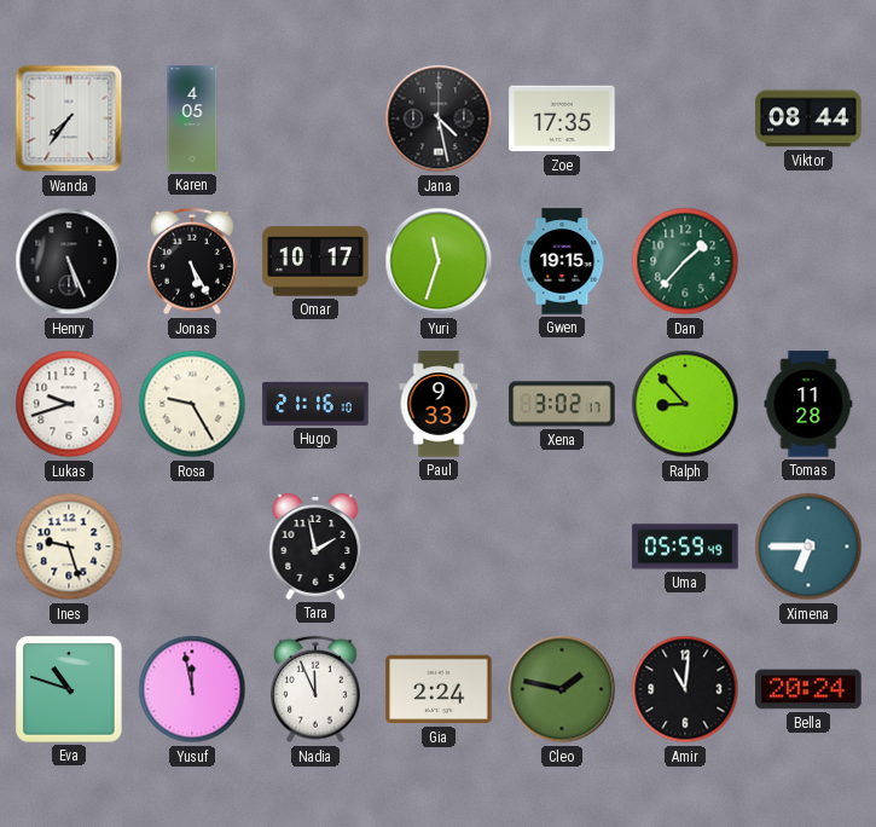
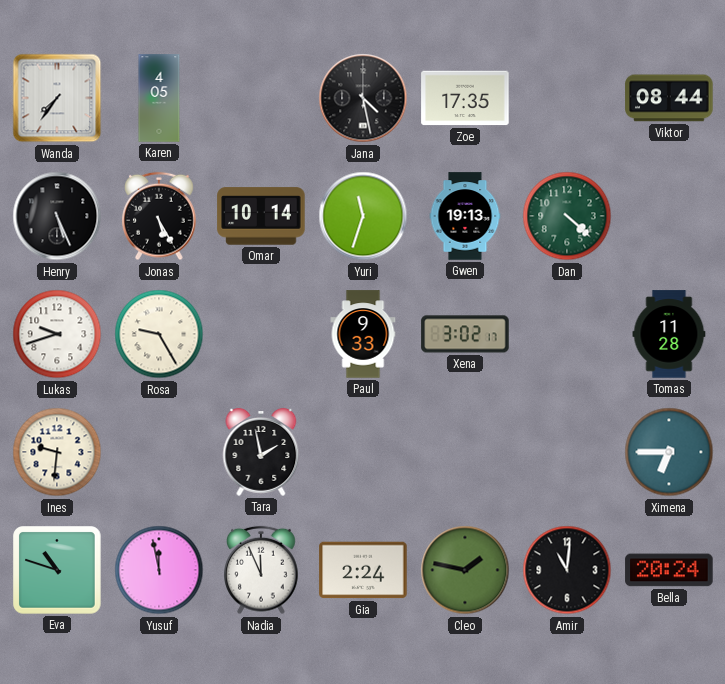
Omar: 10:17 -> 10:14
Gwen: 19:15 -> 19:13
Dan: 1:37 -> 4:22
Hugo: 21:16 -> none
Ralph: 8:53 -> none
Ines: 9:27 -> 9:31
Uma: 05:59 -> none
